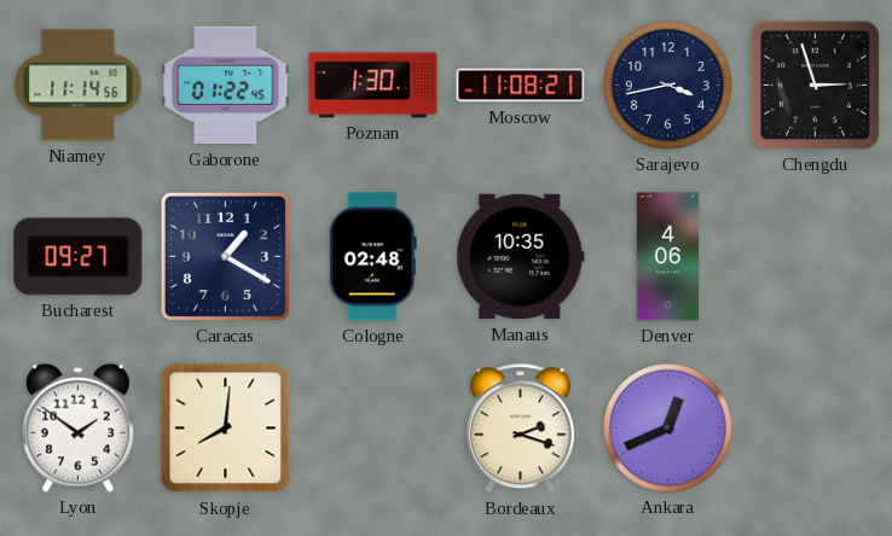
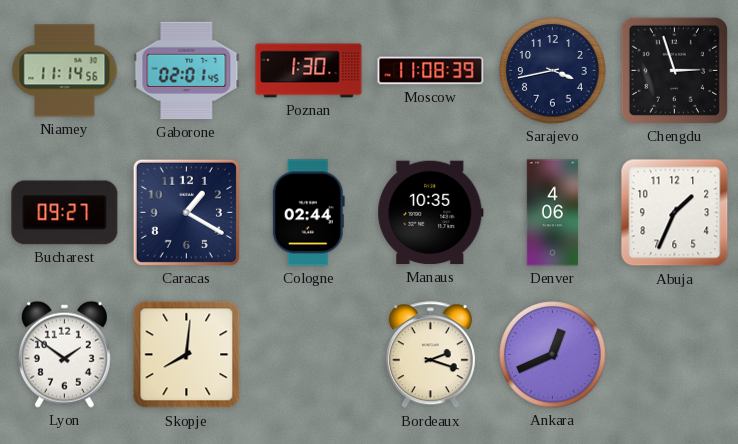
Gaborone: 01:22 -> 02:01
Moscow: 11:08:21 -> 11:08:39
Cologne: 02:48 -> 02:44
Abuja: none -> 1:34
